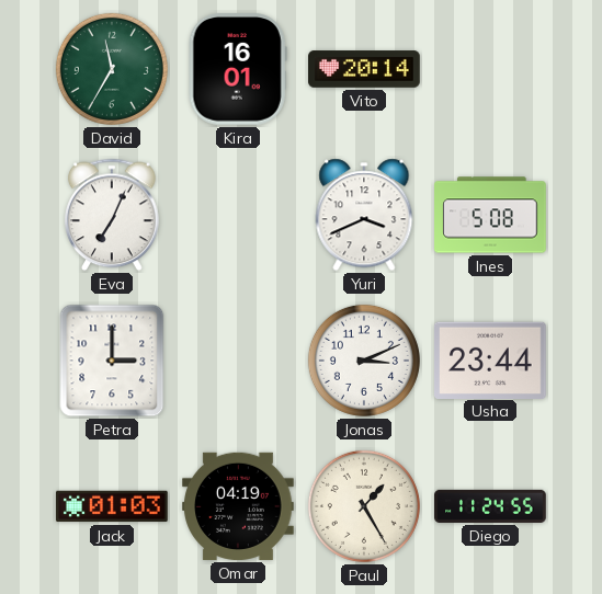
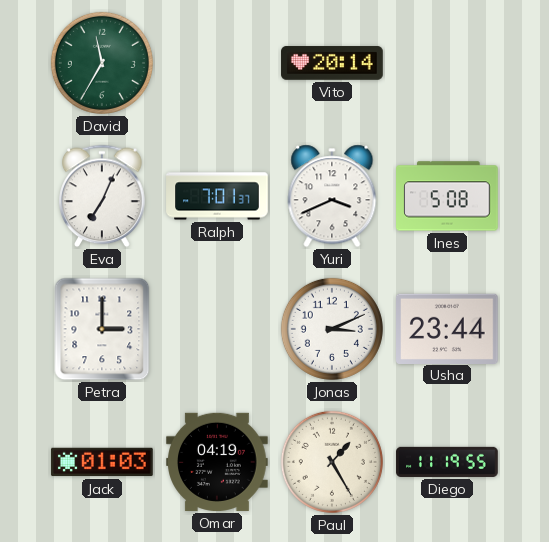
Kira: 16:01 -> none
Ralph: none -> 7:01
Diego: 11:24 -> 11:19
